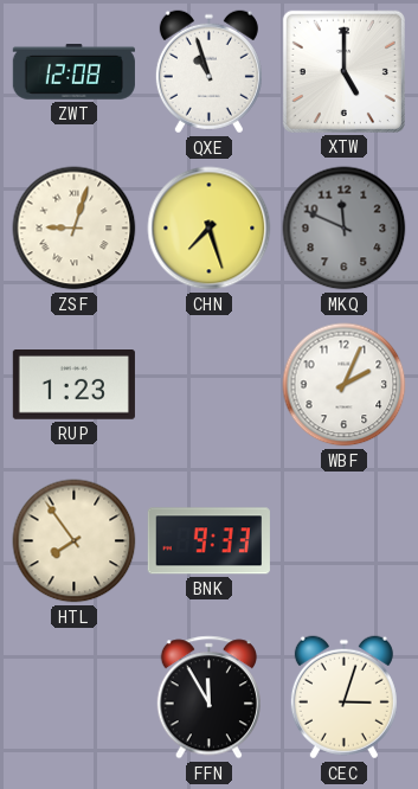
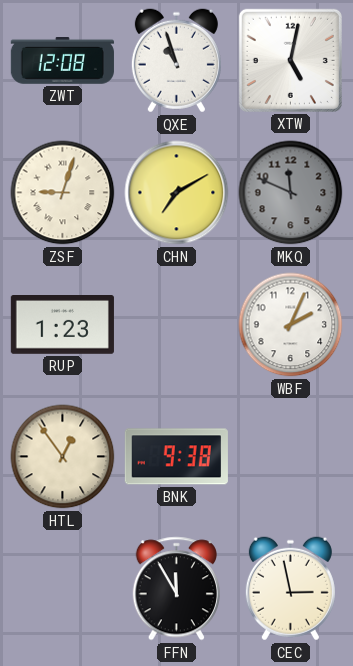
XTW: 5:00 -> 5:02
CHN: 7:27 -> 7:10
HTL: 7:54 -> 12:54
BNK: 9:33 -> 9:38
CEC: 3:03 -> 2:58
